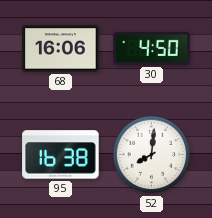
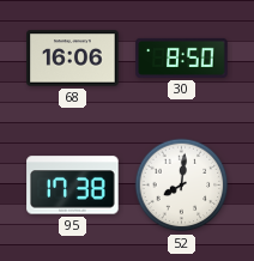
30: 4:50 -> 8:50
95: 16:38 -> 17:38
